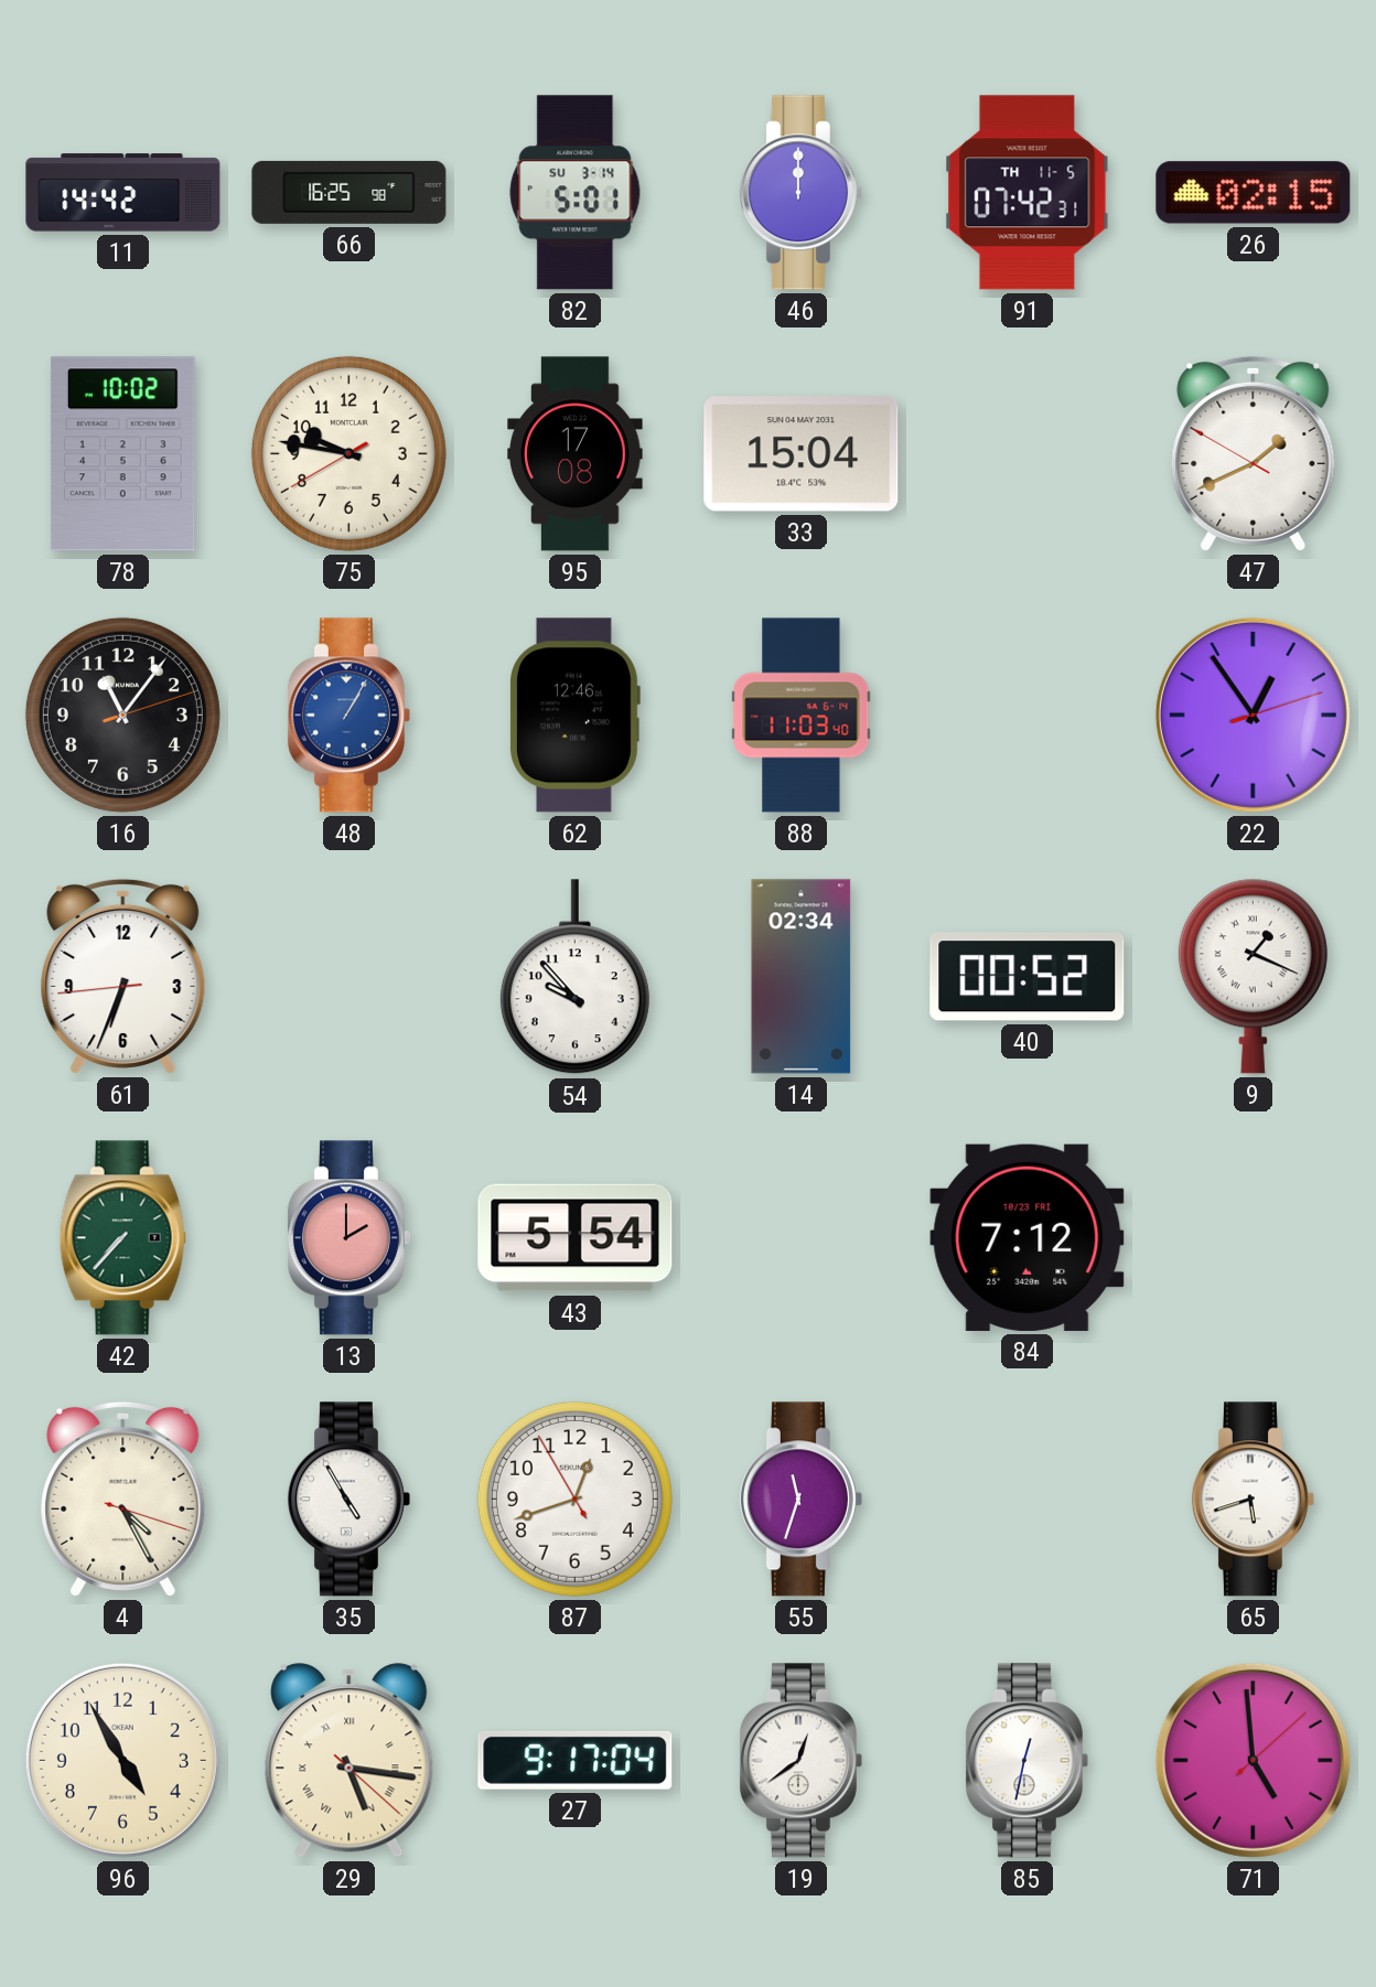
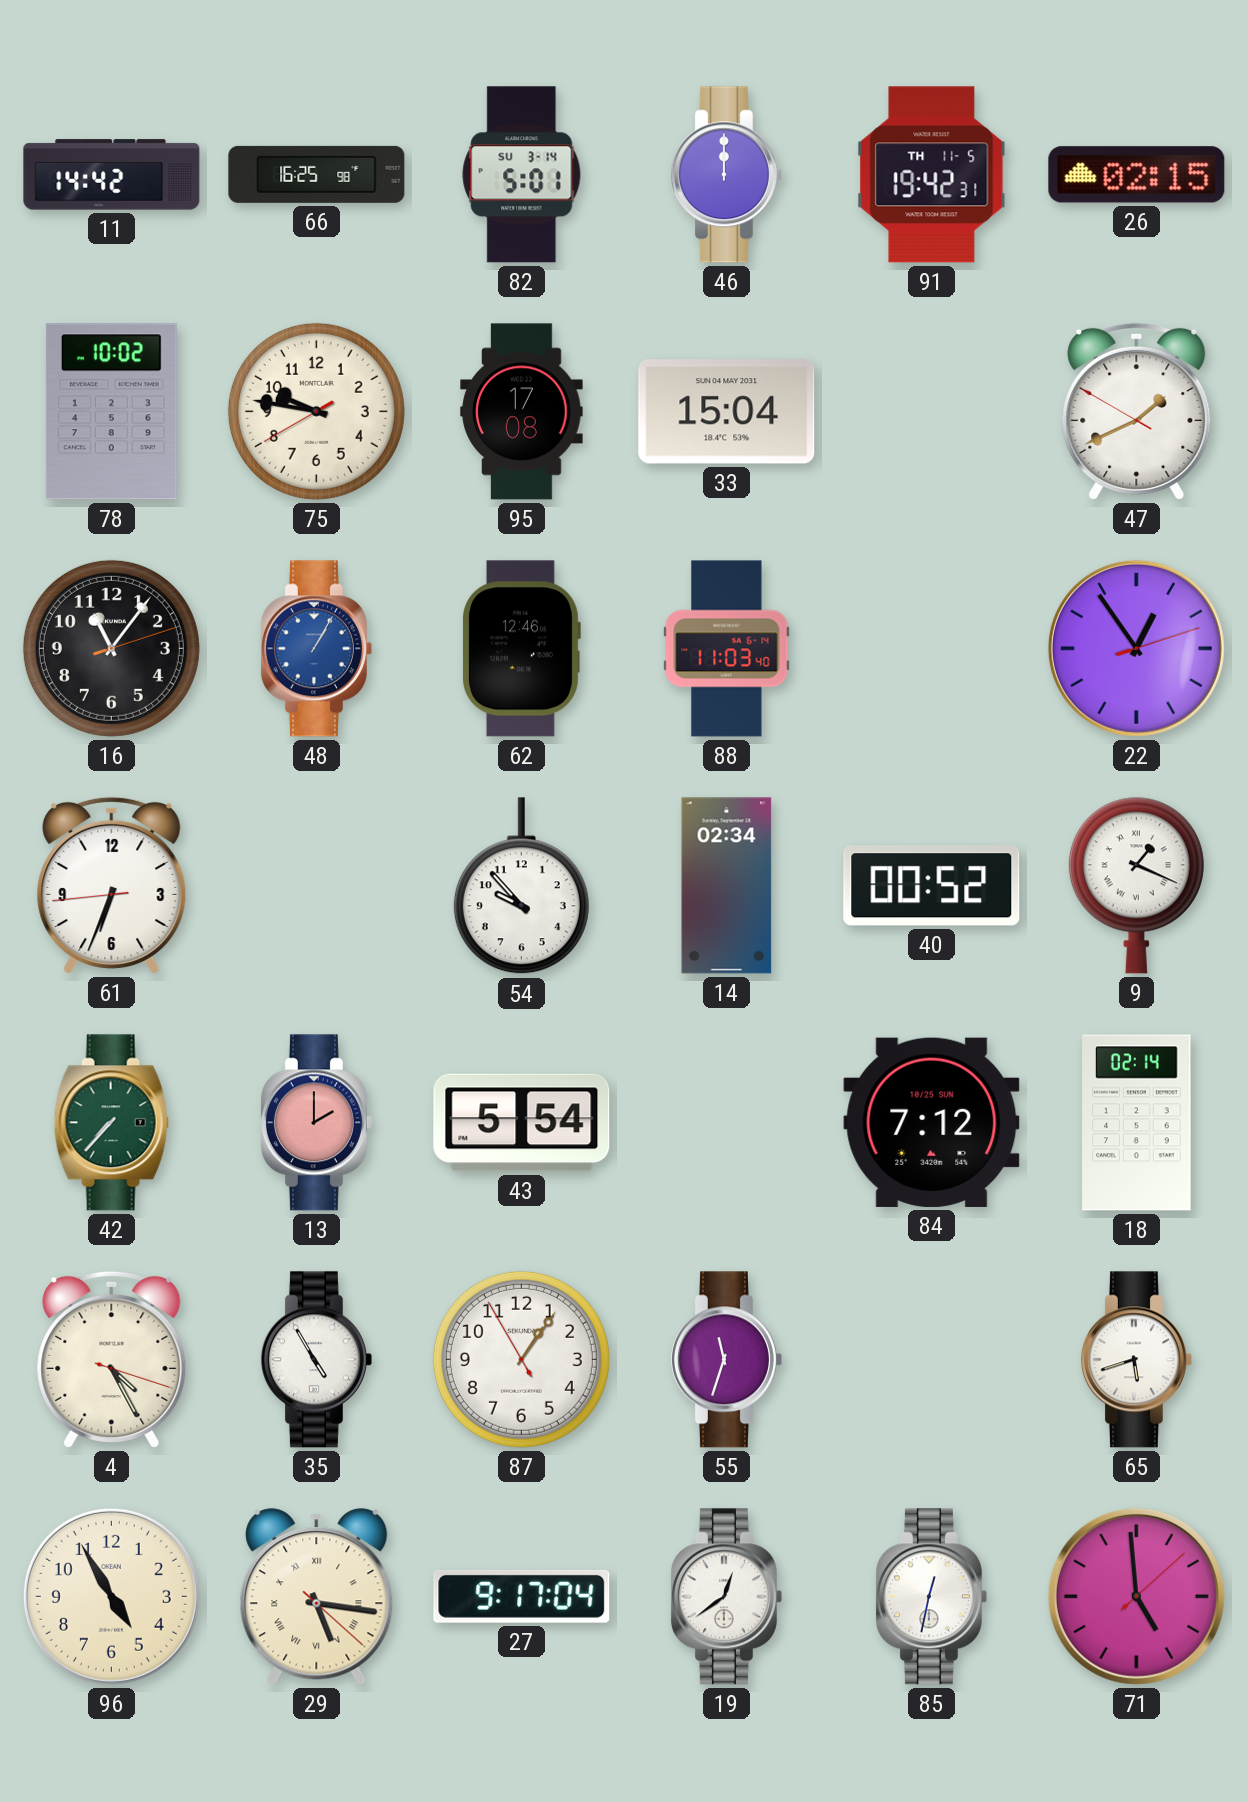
91: 07:42 -> 19:42
84 date: 10/23 FRI -> 10/25 SUN
18: none -> 02:14
87: 12:41 -> 1:05
